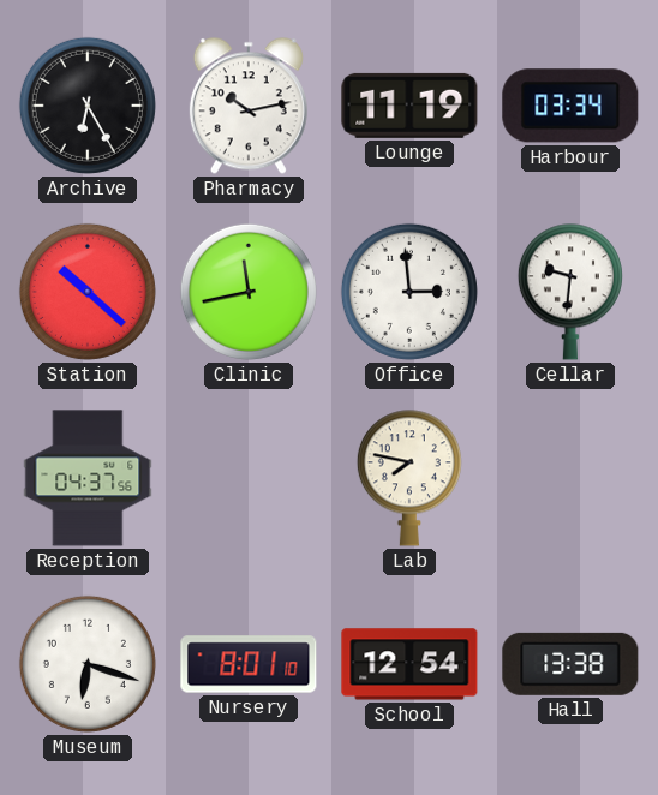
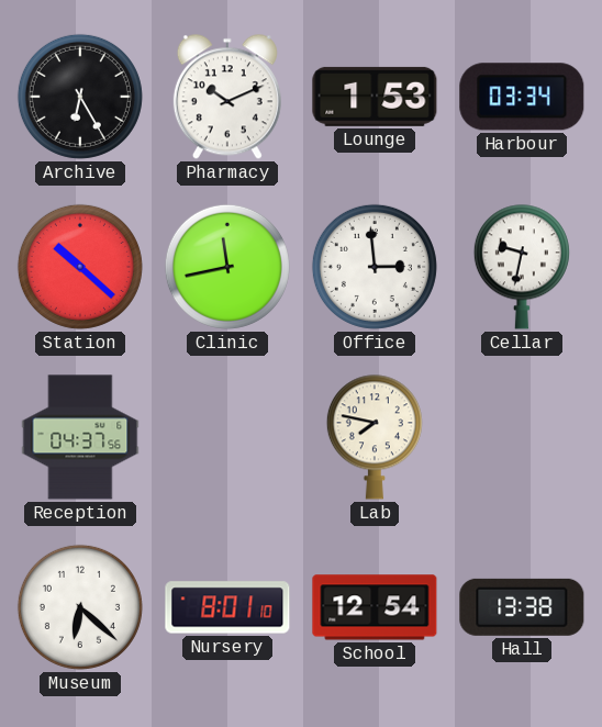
Pharmacy: 10:13 -> 10:11
Lounge: 11:19 -> 1:53
Cellar: 9:31 -> 9:32
Museum: 6:18 -> 6:22
